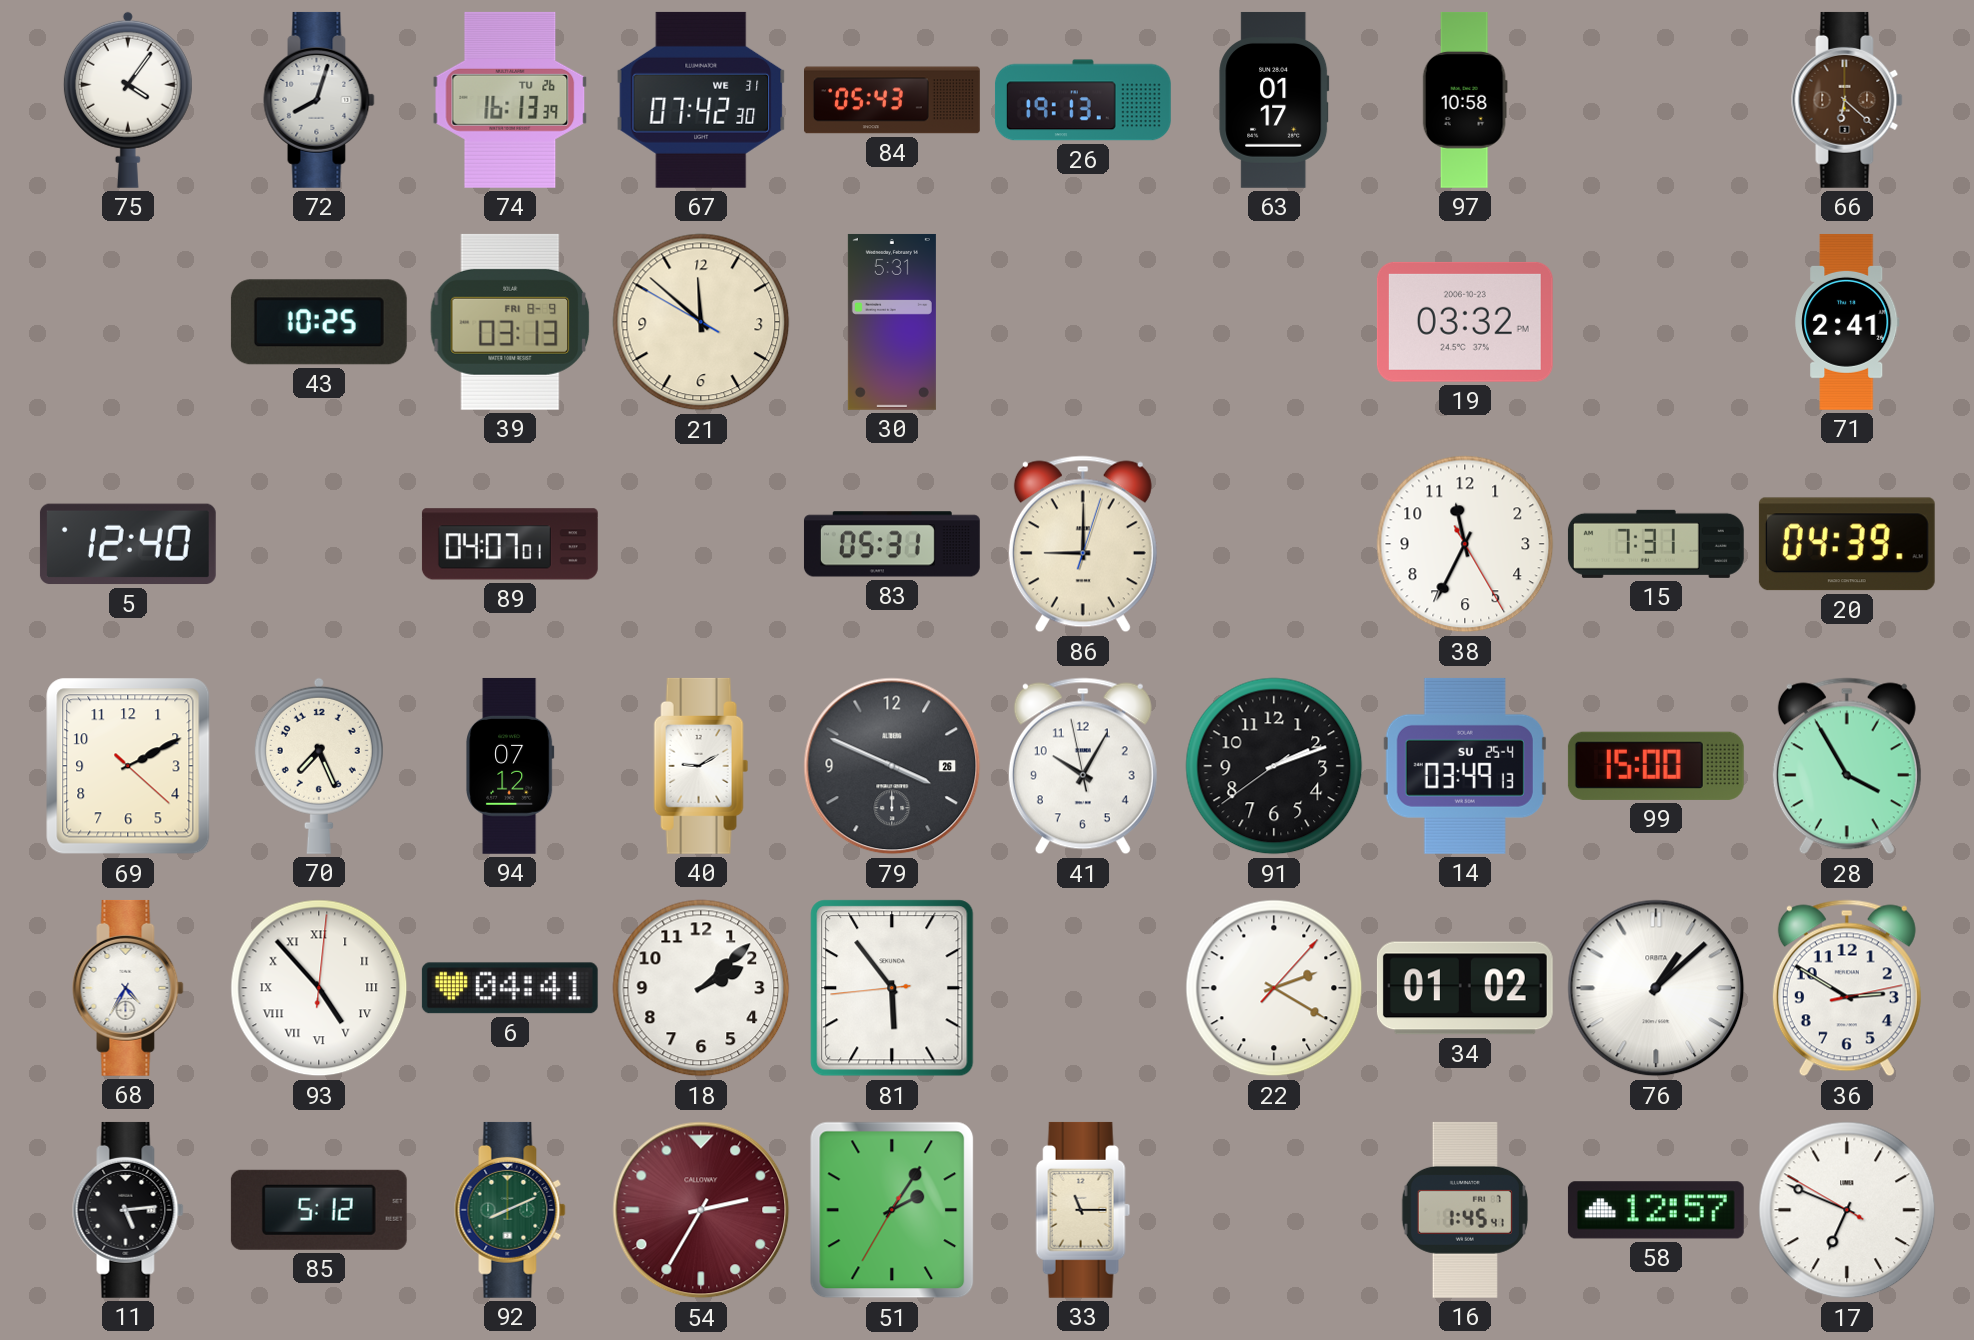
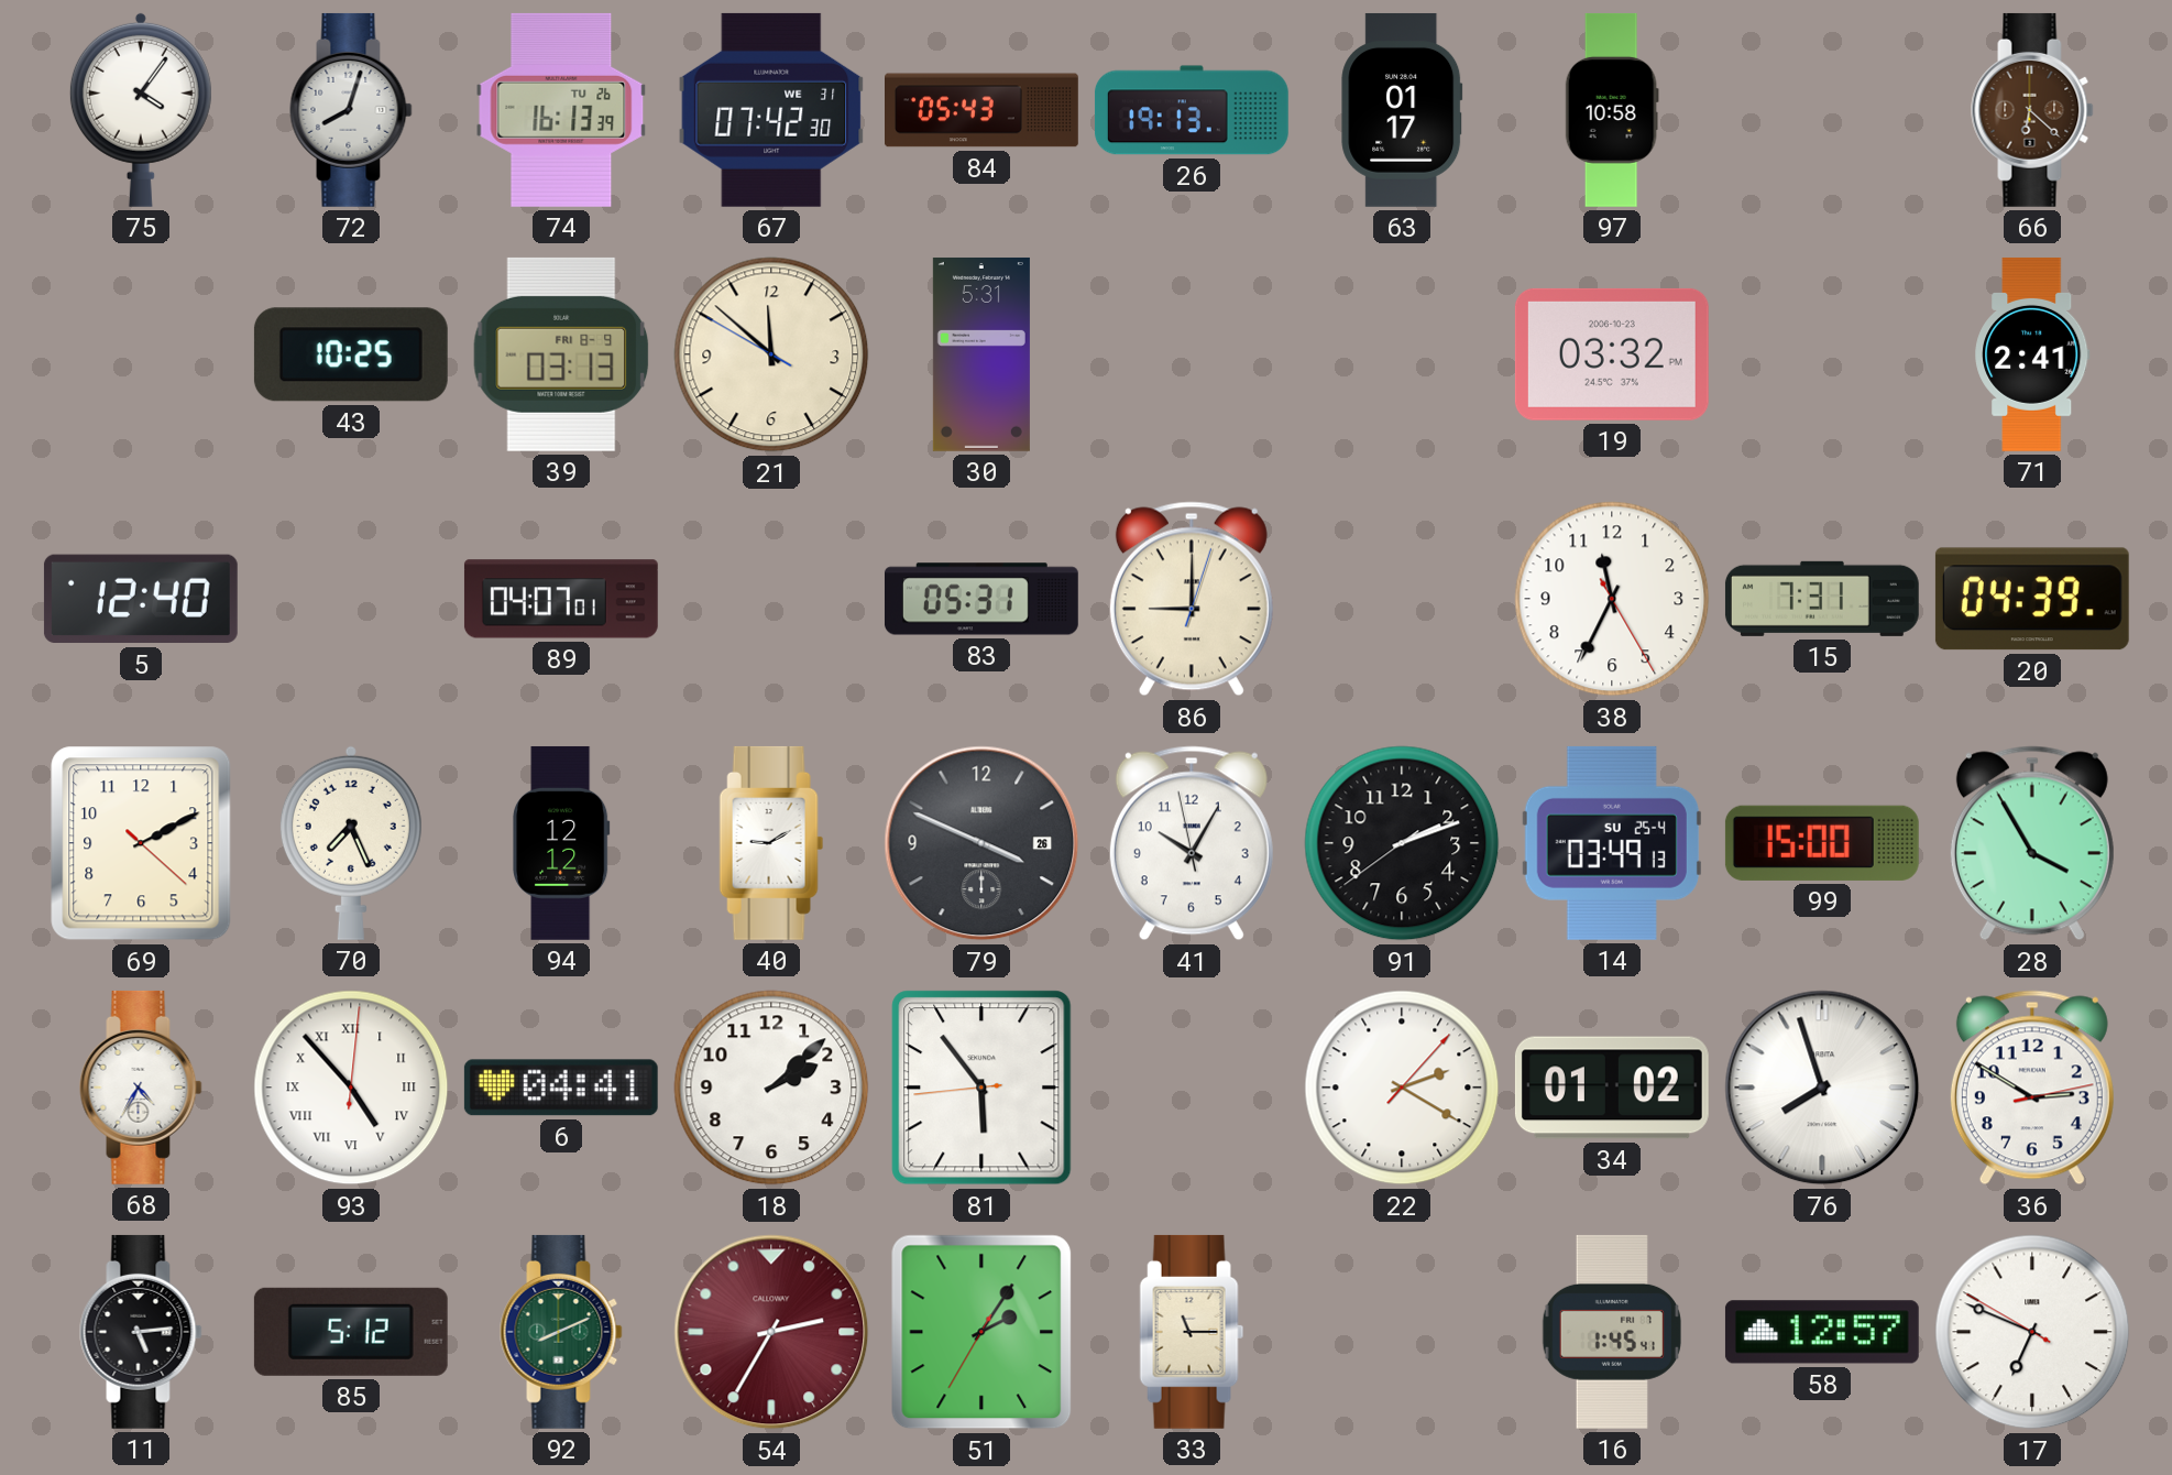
94: 07:12 -> 12:12
76: 1:08 -> 7:57
